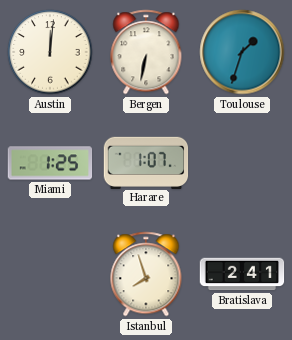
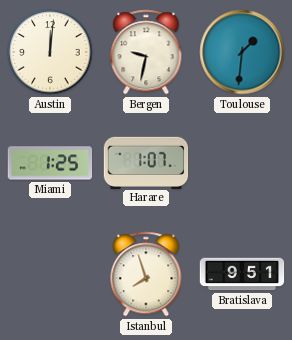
Bergen: 6:32 -> 9:32
Toulouse: 1:33 -> 1:31
Bratislava: 2:41 -> 9:51
